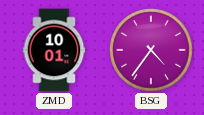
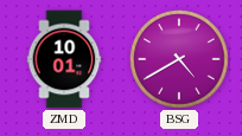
BSG: 4:36 -> 4:40
